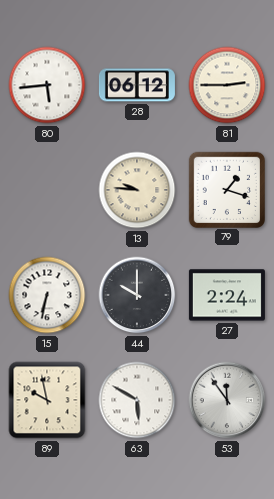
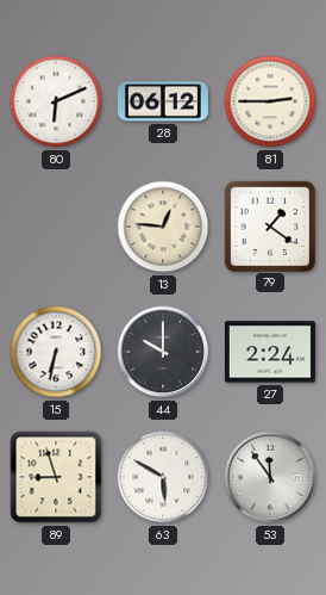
80: 5:44 -> 6:11
13: 9:46 -> 12:46
79: 1:18 -> 1:21
89: 9:58 -> 8:57
